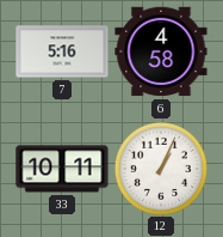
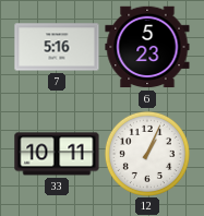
6: 4:58 -> 5:23
